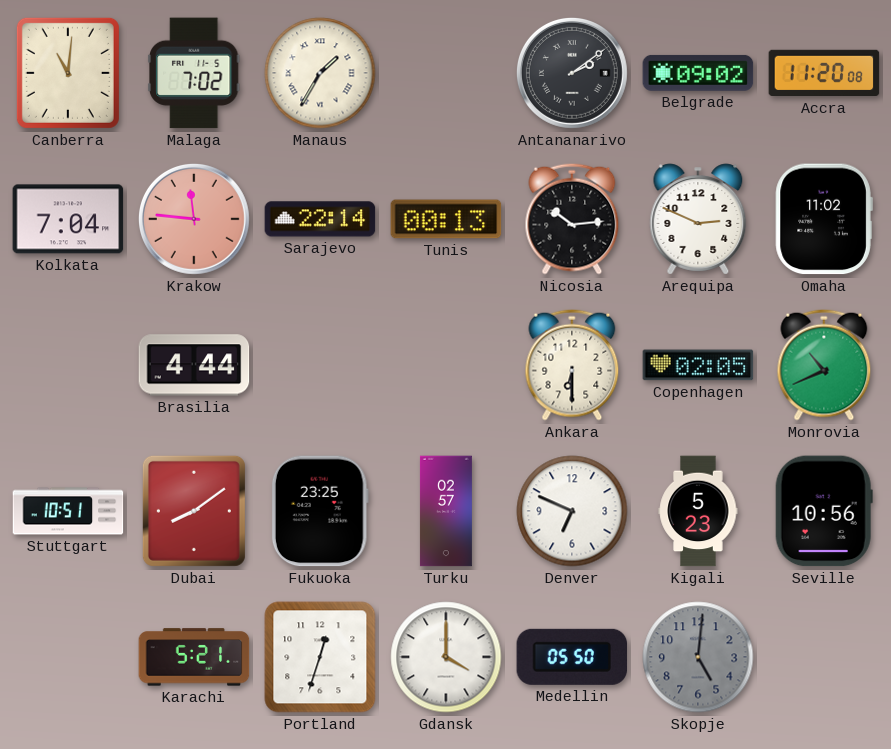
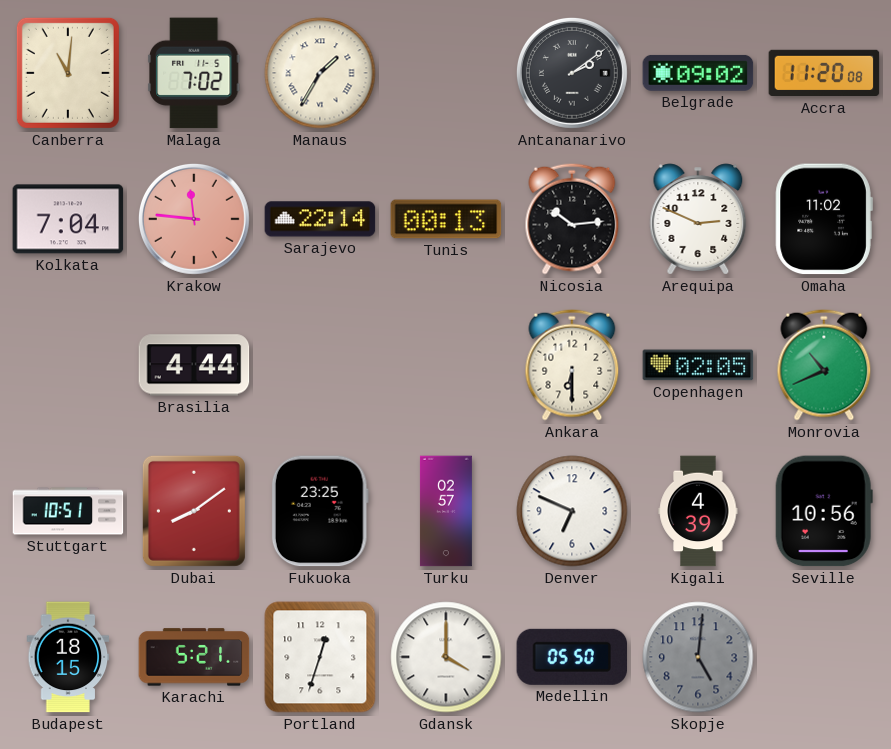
Kigali: 5:23 -> 4:39
Budapest: none -> 18:15
